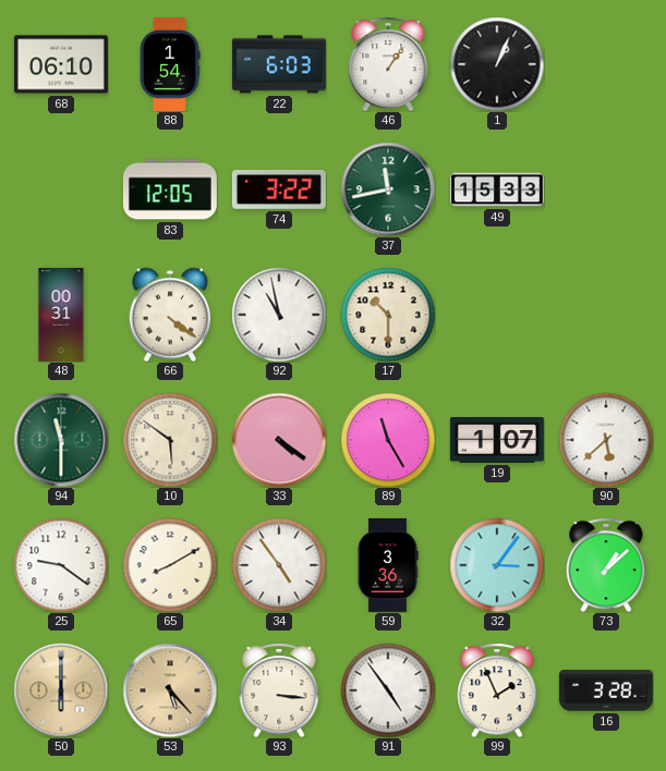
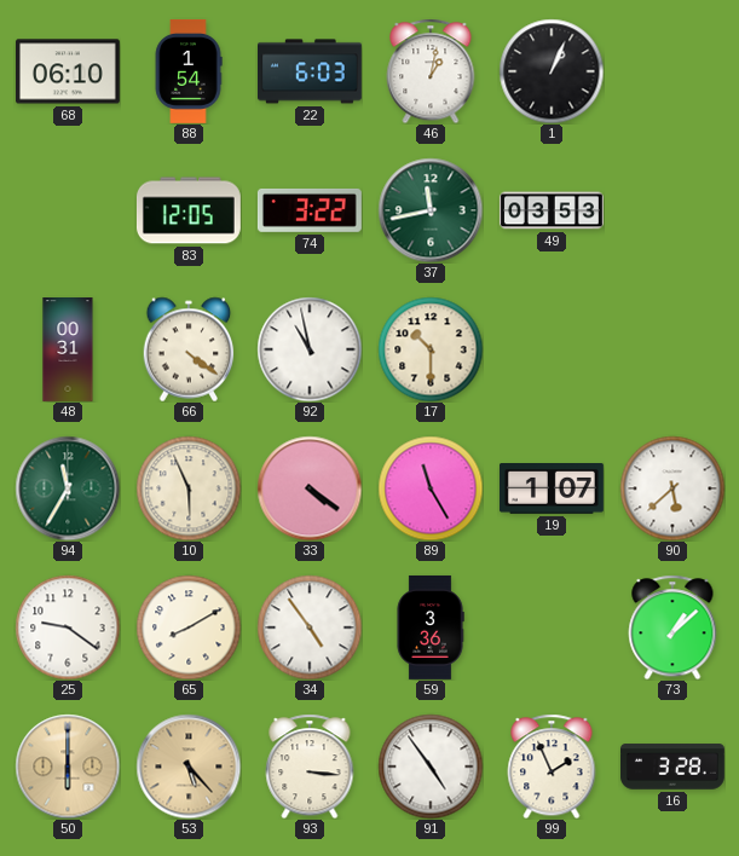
46: 1:06 -> 1:02
49: 15:33 -> 03:53
94: 11:30 -> 11:35
10: 5:51 -> 5:56
32: 3:06 -> none
